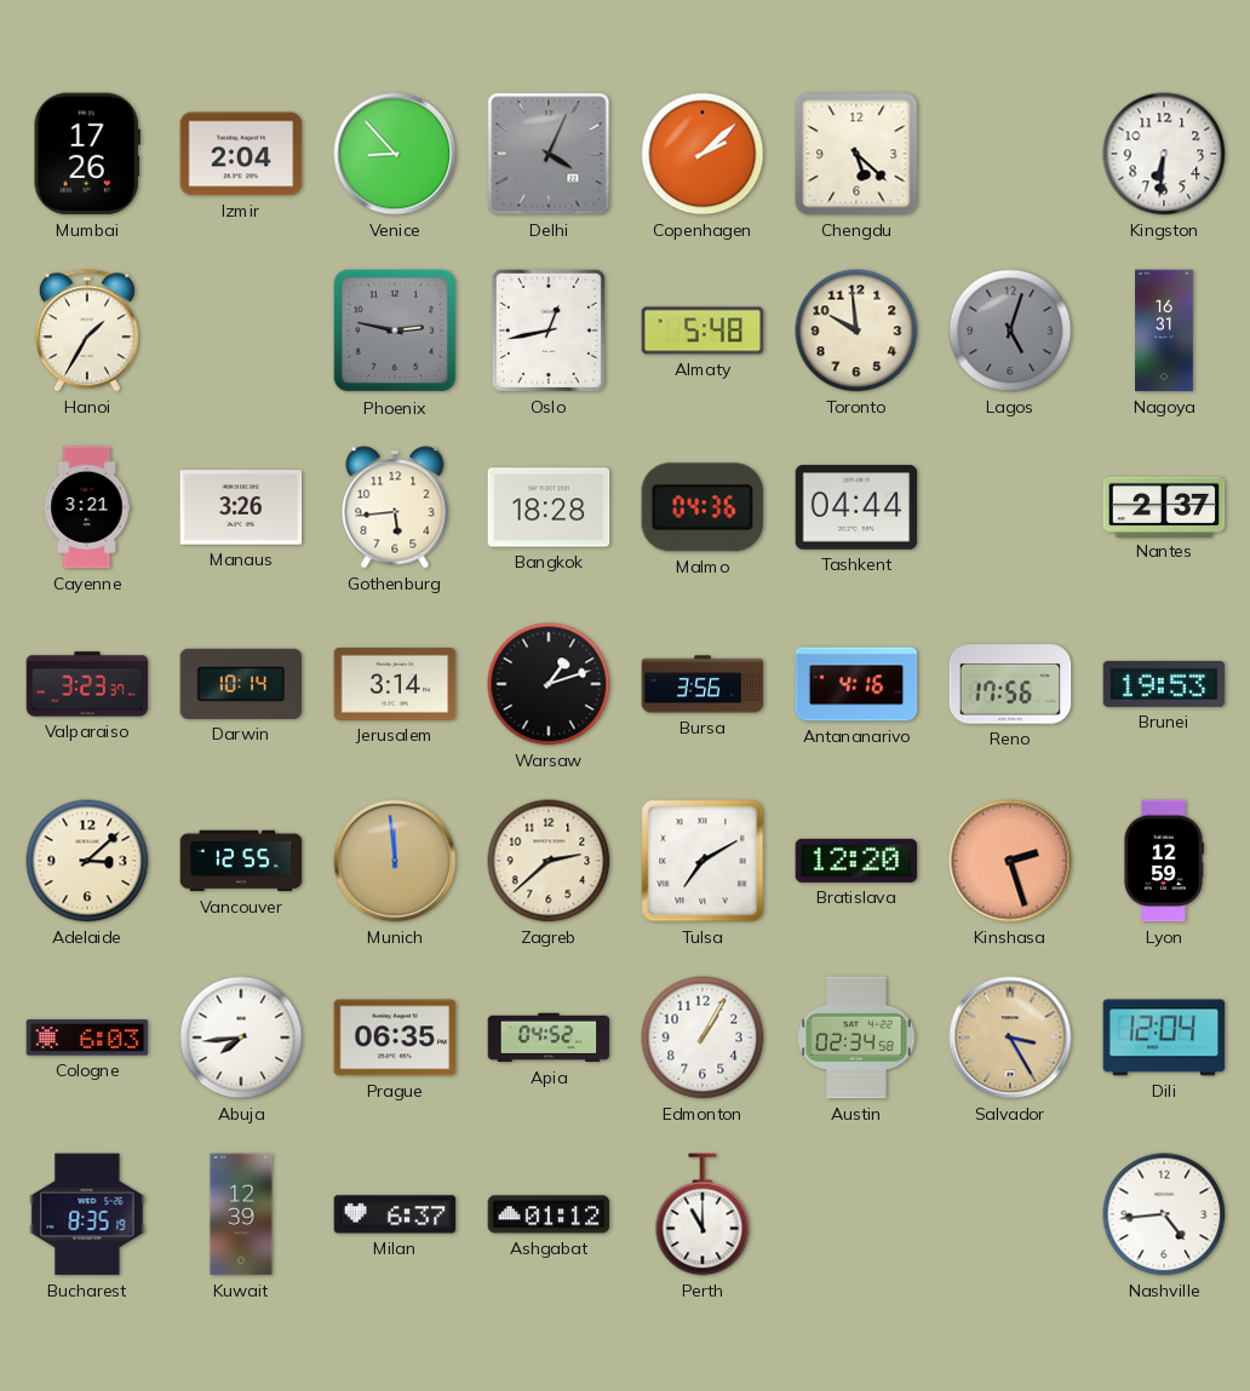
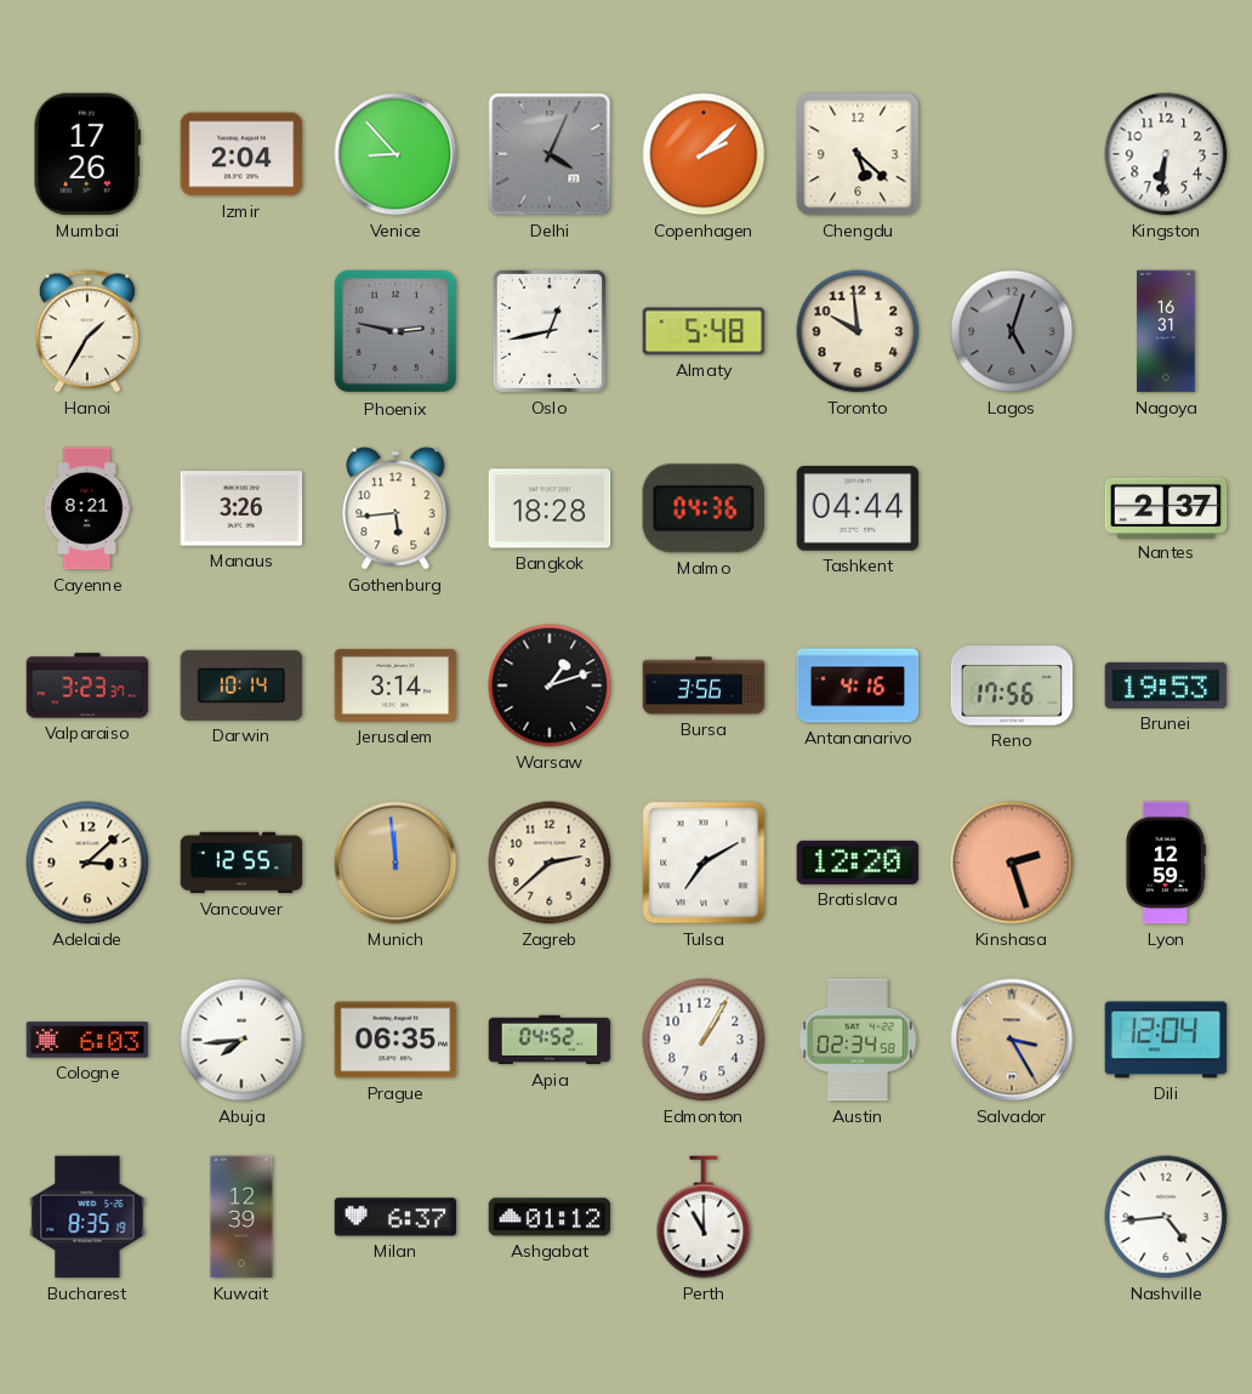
Cayenne: 3:21 -> 8:21
